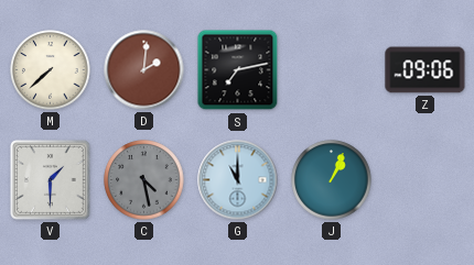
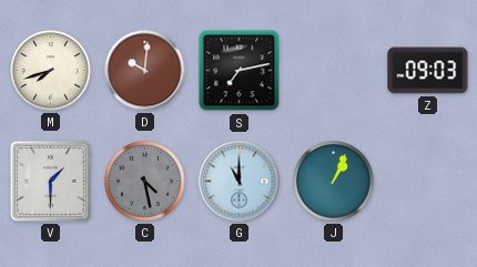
M: 7:38 -> 7:42
D: 2:01 -> 10:01
Z: 09:06 -> 09:03
